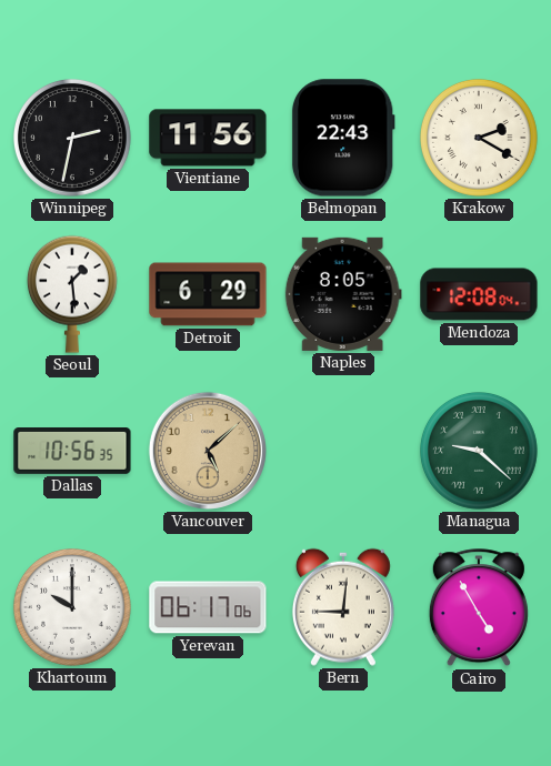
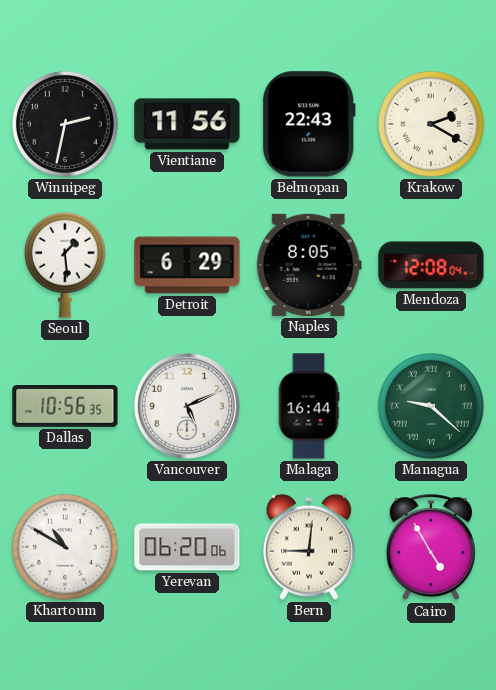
Vancouver: 5:08 -> 5:11
Vancouver dial: champagne -> white
Malaga: none -> 16:44
Khartoum: 10:00 -> 10:50
Yerevan: 06:17 -> 06:20
